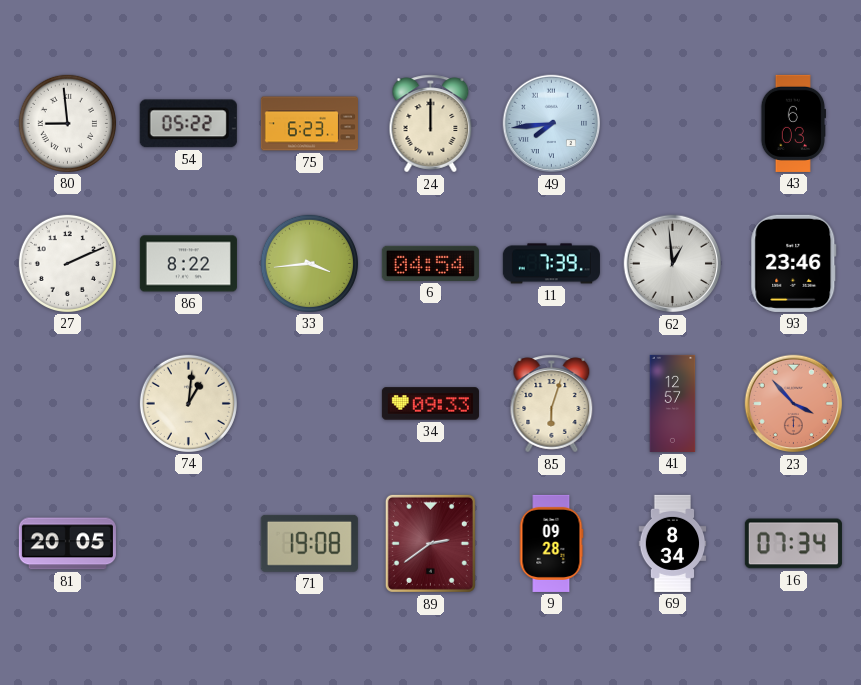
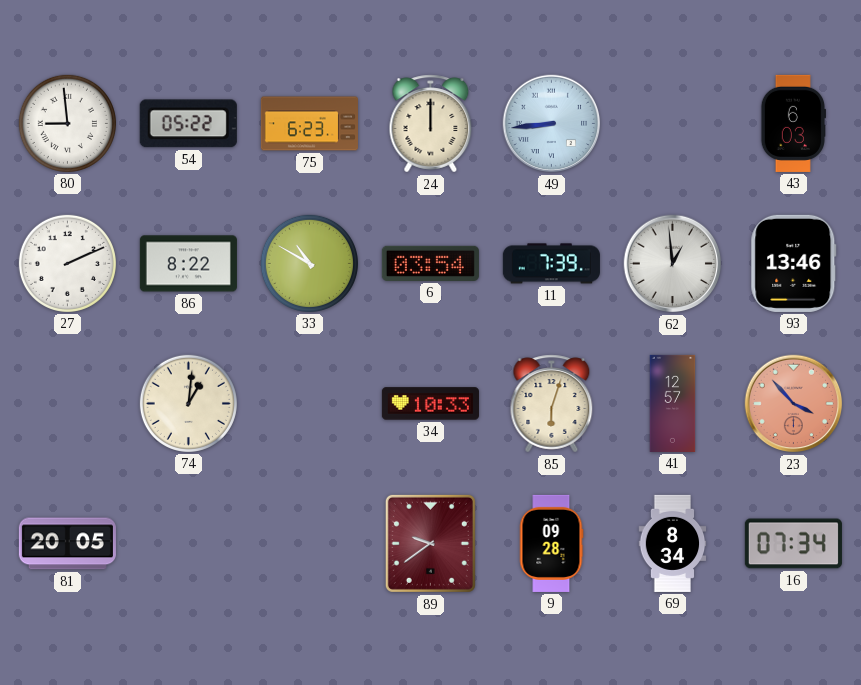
49: 7:44 -> 8:44
33: 3:44 -> 10:50
6: 04:54 -> 03:54
93: 23:46 -> 13:46
34: 09:33 -> 10:33
71: 19:08 -> none
89: 2:39 -> 9:39
